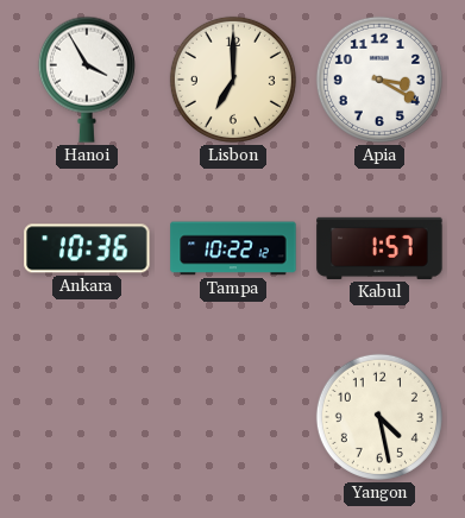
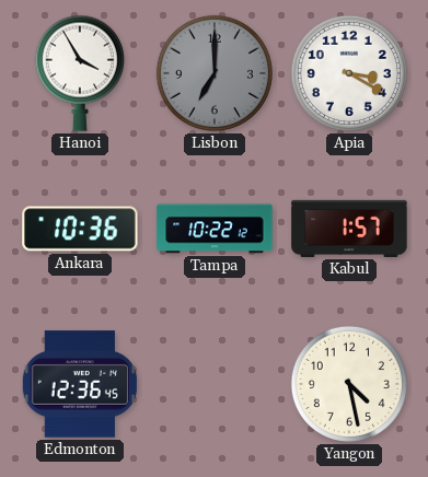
Lisbon dial: cream -> grey
Edmonton: none -> 12:36
